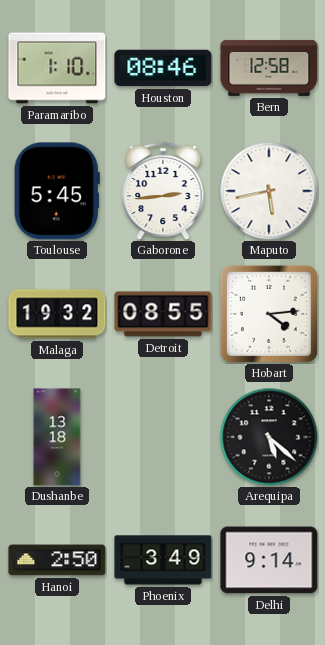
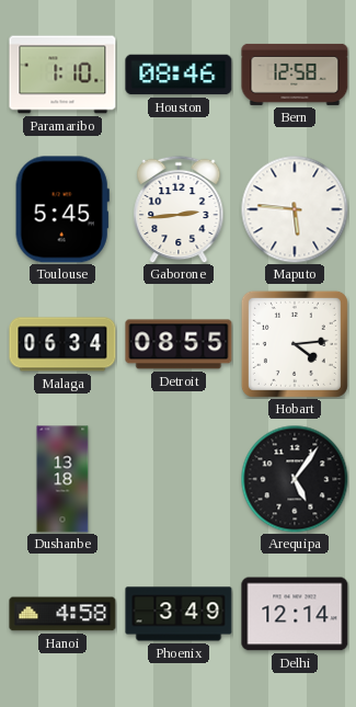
Maputo: 5:43 -> 5:46
Malaga: 19:32 -> 06:34
Arequipa: 5:22 -> 5:06
Hanoi: 2:50 -> 4:58
Delhi: 9:14 -> 12:14
